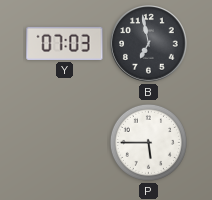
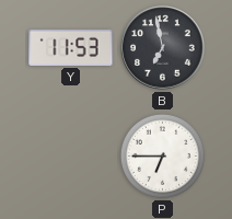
Y: 07:03 -> 11:53
P: 5:45 -> 6:45
